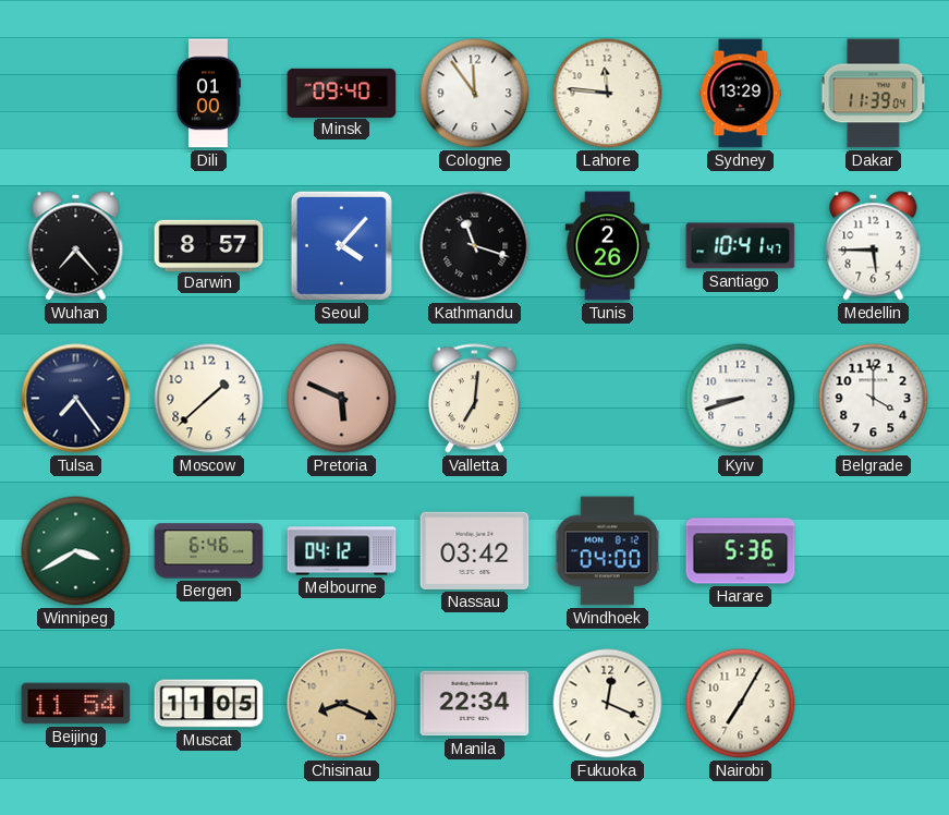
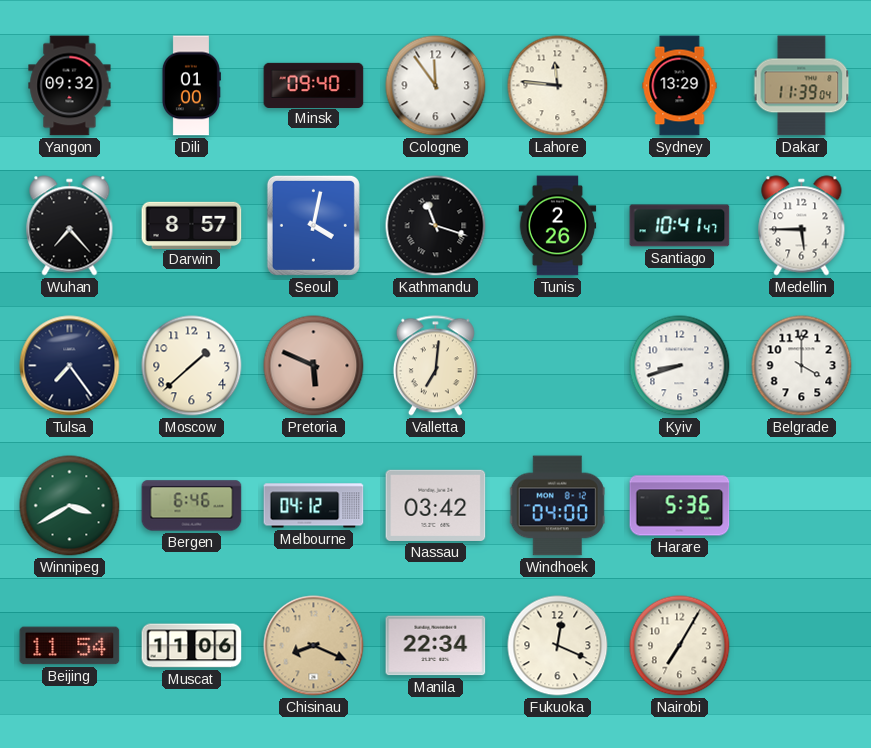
Yangon: none -> 09:32
Seoul: 4:07 -> 4:02
Muscat: 11:05 -> 11:06
